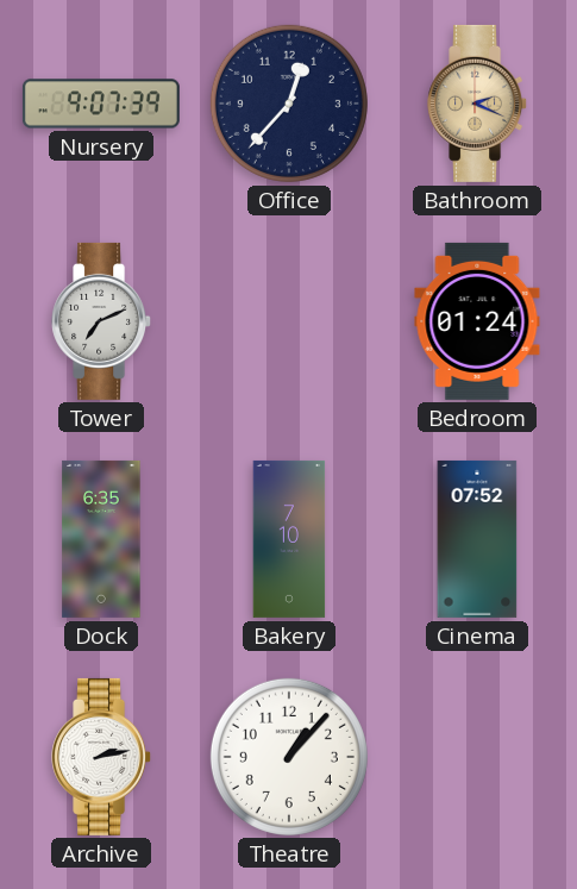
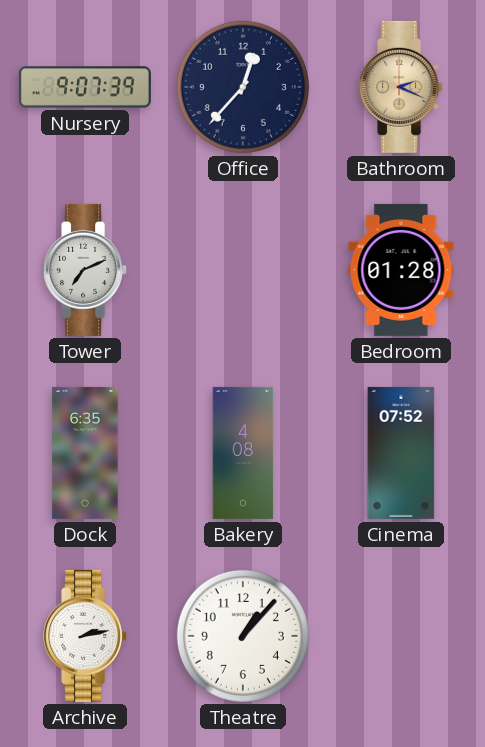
Bedroom: 01:24 -> 01:28
Bakery: 7:10 -> 4:08
